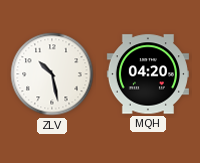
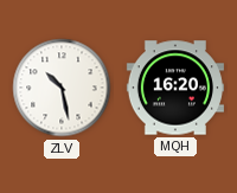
MQH: 04:20 -> 16:20
